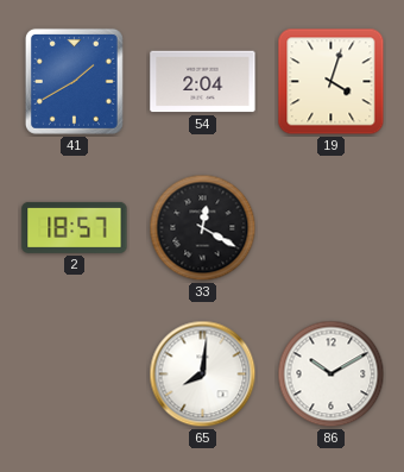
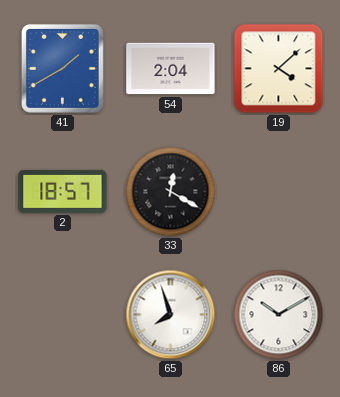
19: 4:03 -> 4:08
65: 8:01 -> 7:57
